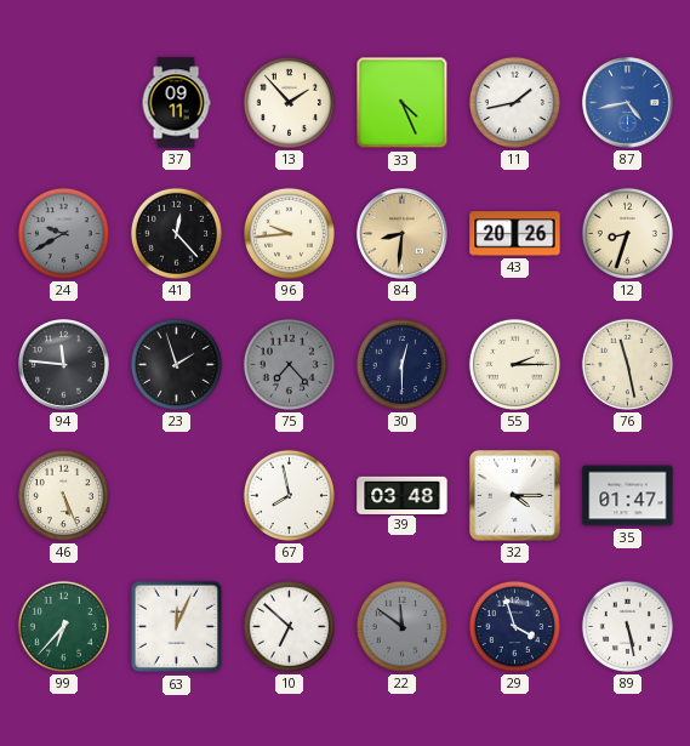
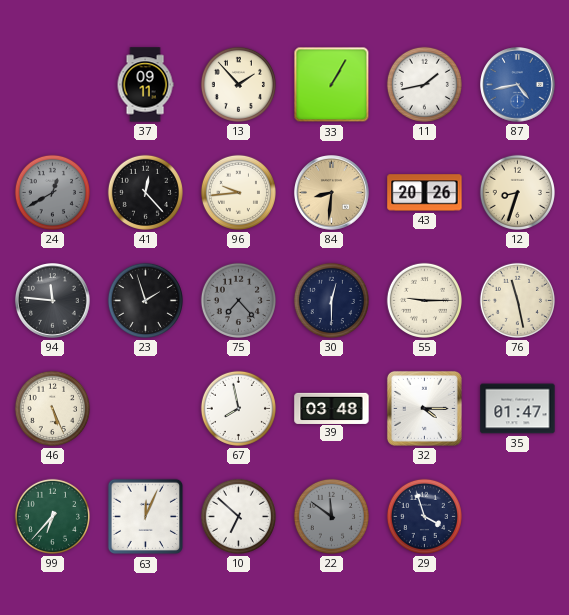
33: 4:26 -> 1:05
24: 9:40 -> 12:40
55: 2:15 -> 9:15
89: 5:28 -> none
